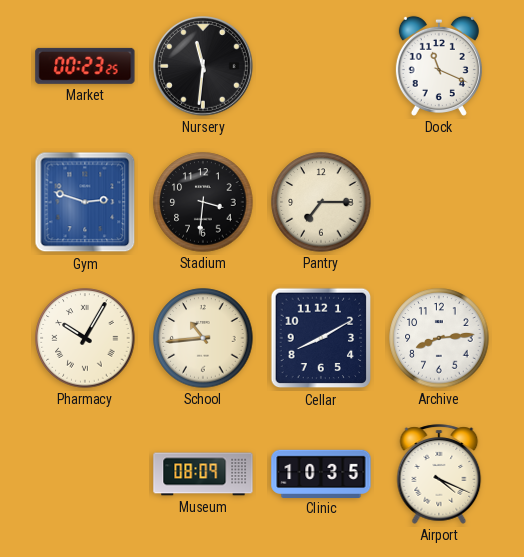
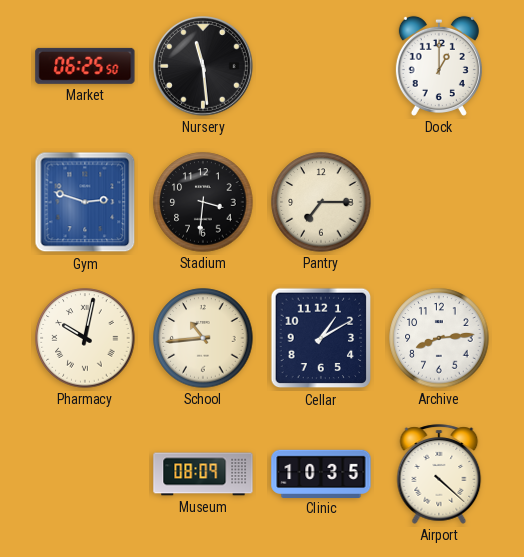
Market: 00:23 -> 06:25
Nursery: 11:31 -> 11:29
Dock: 11:19 -> 1:00
Pharmacy: 10:05 -> 10:02
Cellar: 8:10 -> 1:10
Airport: 4:19 -> 4:22
